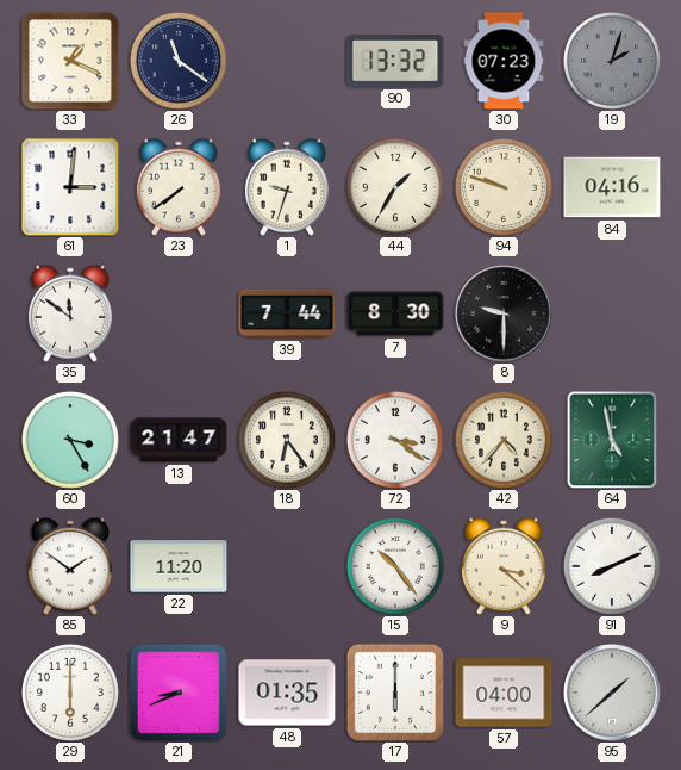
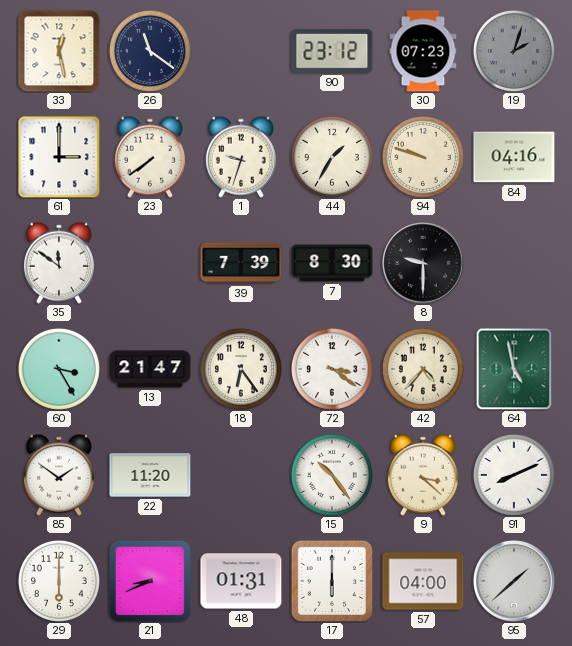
33: 1:19 -> 12:28
90: 13:32 -> 23:12
61: 3:01 -> 3:00
39: 7:44 -> 7:39
48: 01:35 -> 01:31
